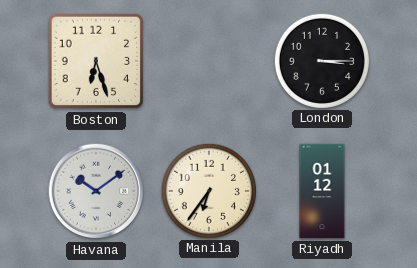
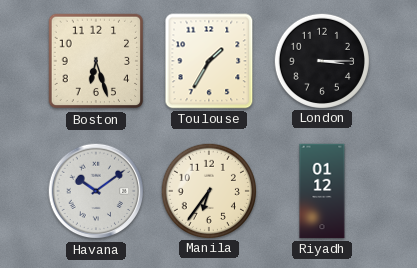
Toulouse: none -> 1:35
